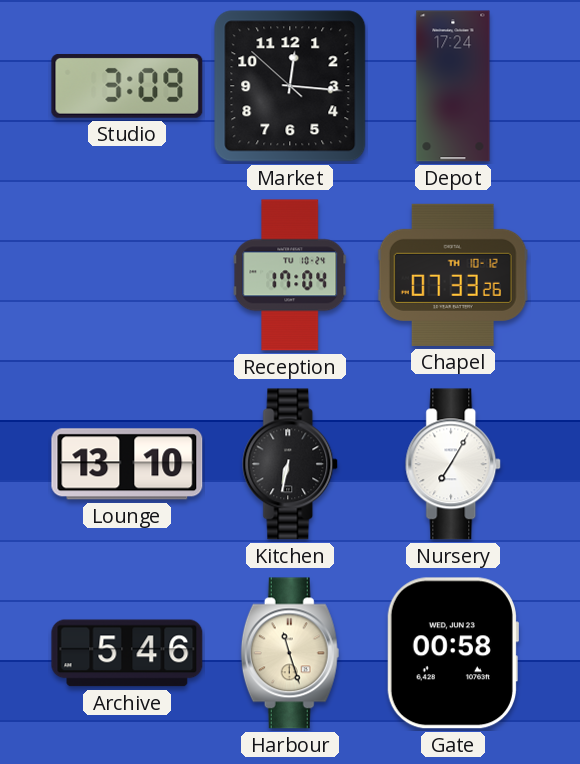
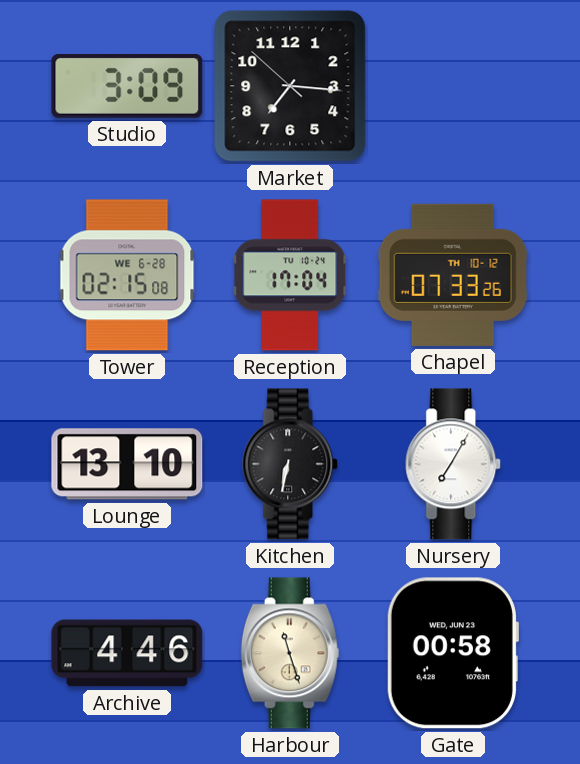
Market: 12:15 -> 7:15
Depot: 17:24 -> none
Tower: none -> 02:15
Archive: 5:46 -> 4:46
